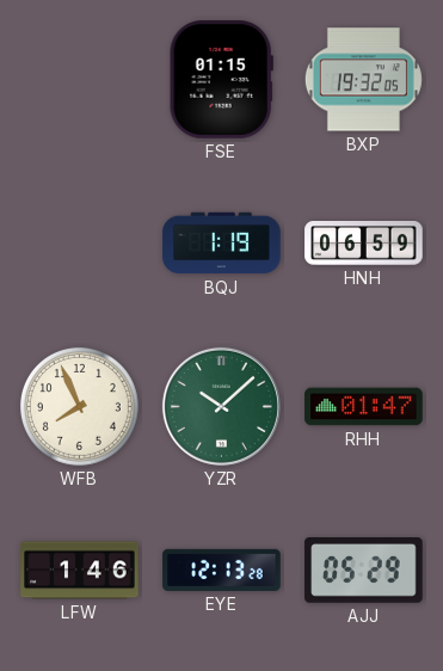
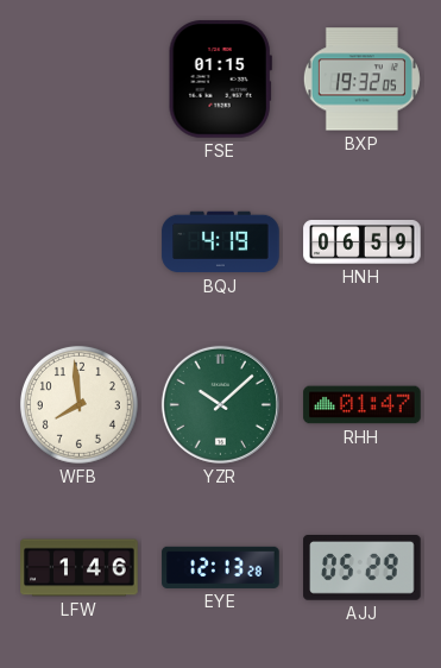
BQJ: 1:19 -> 4:19
WFB: 7:56 -> 7:59
